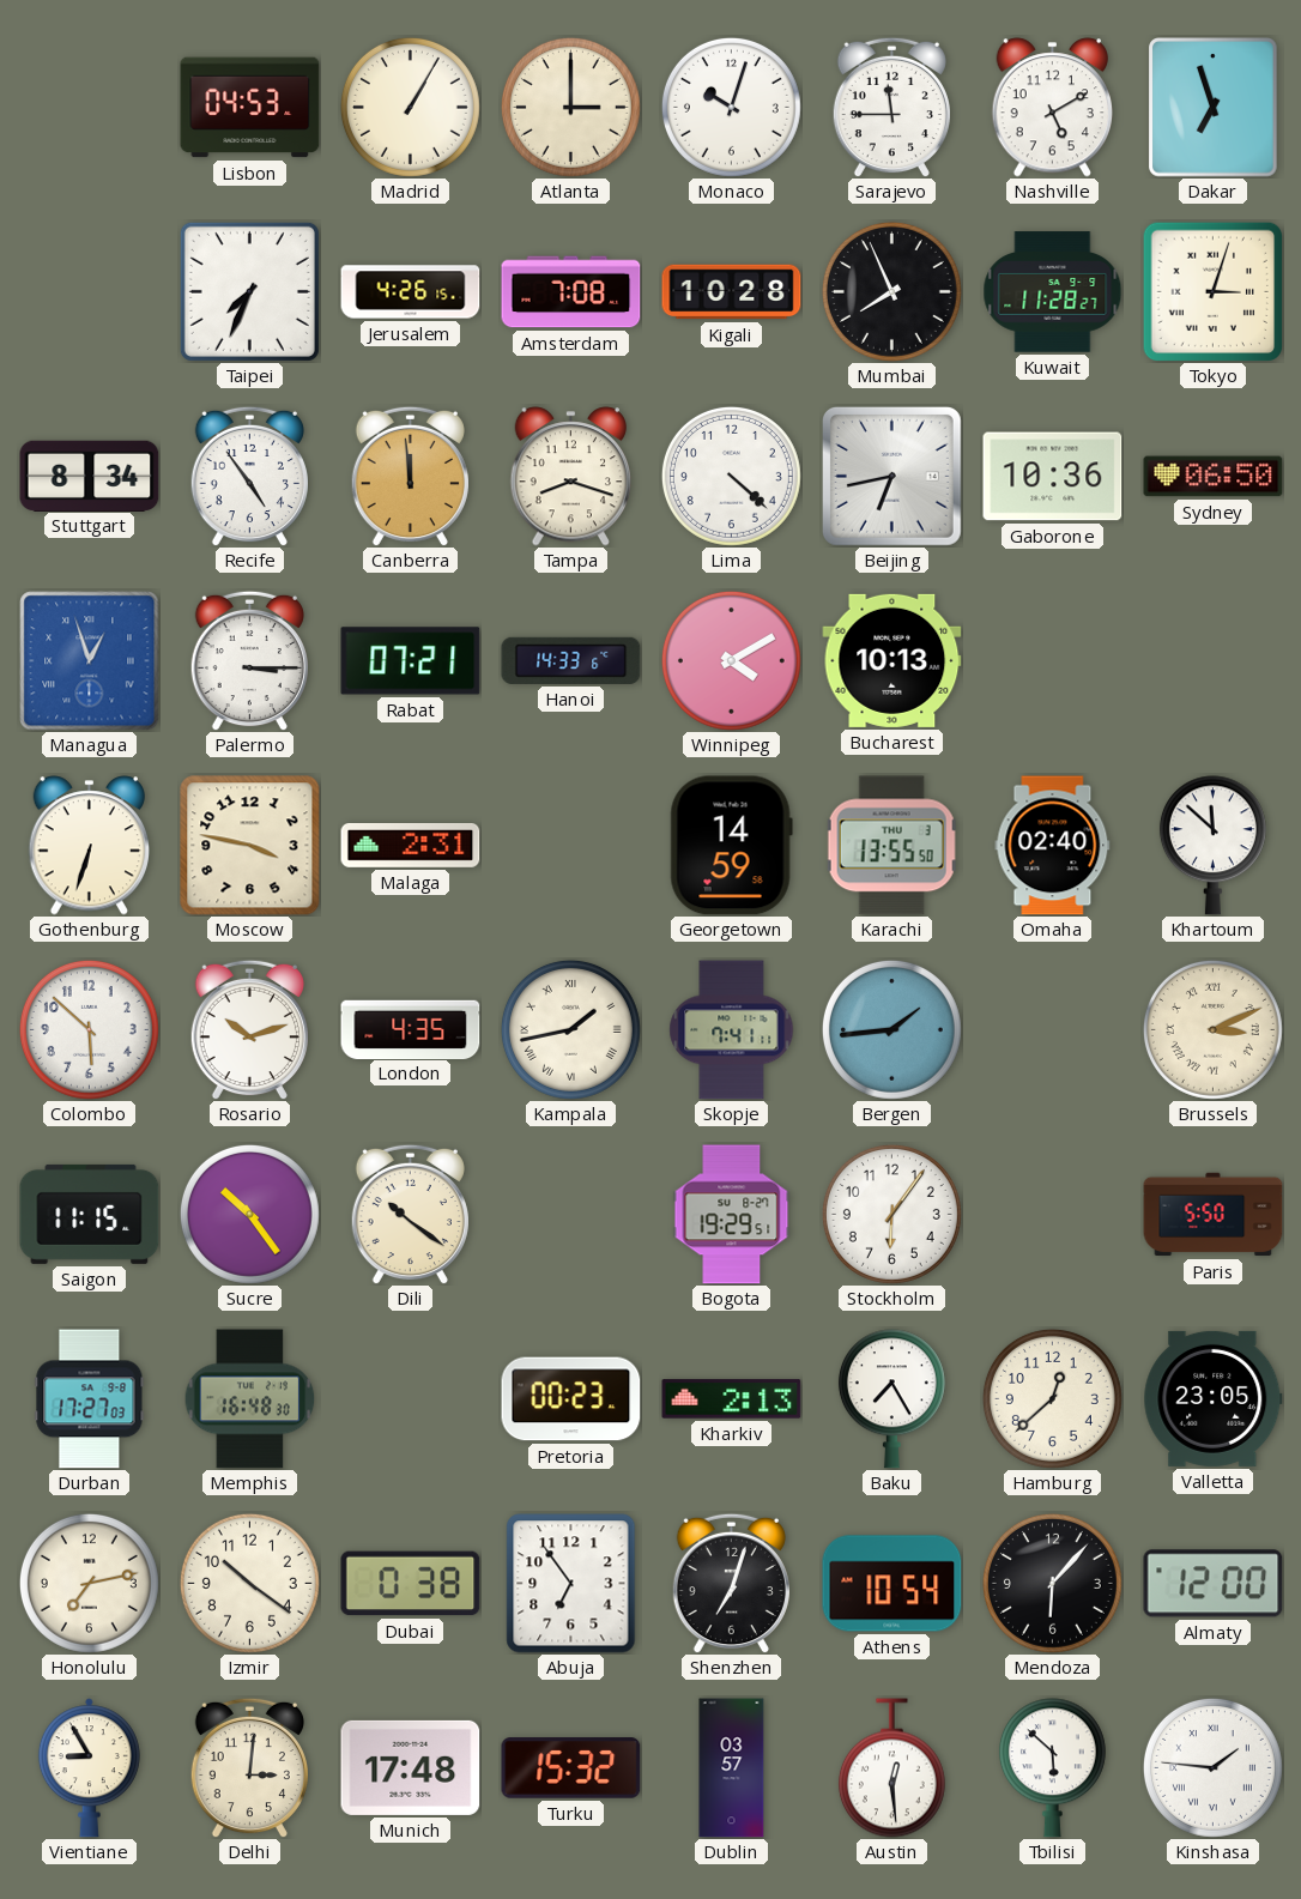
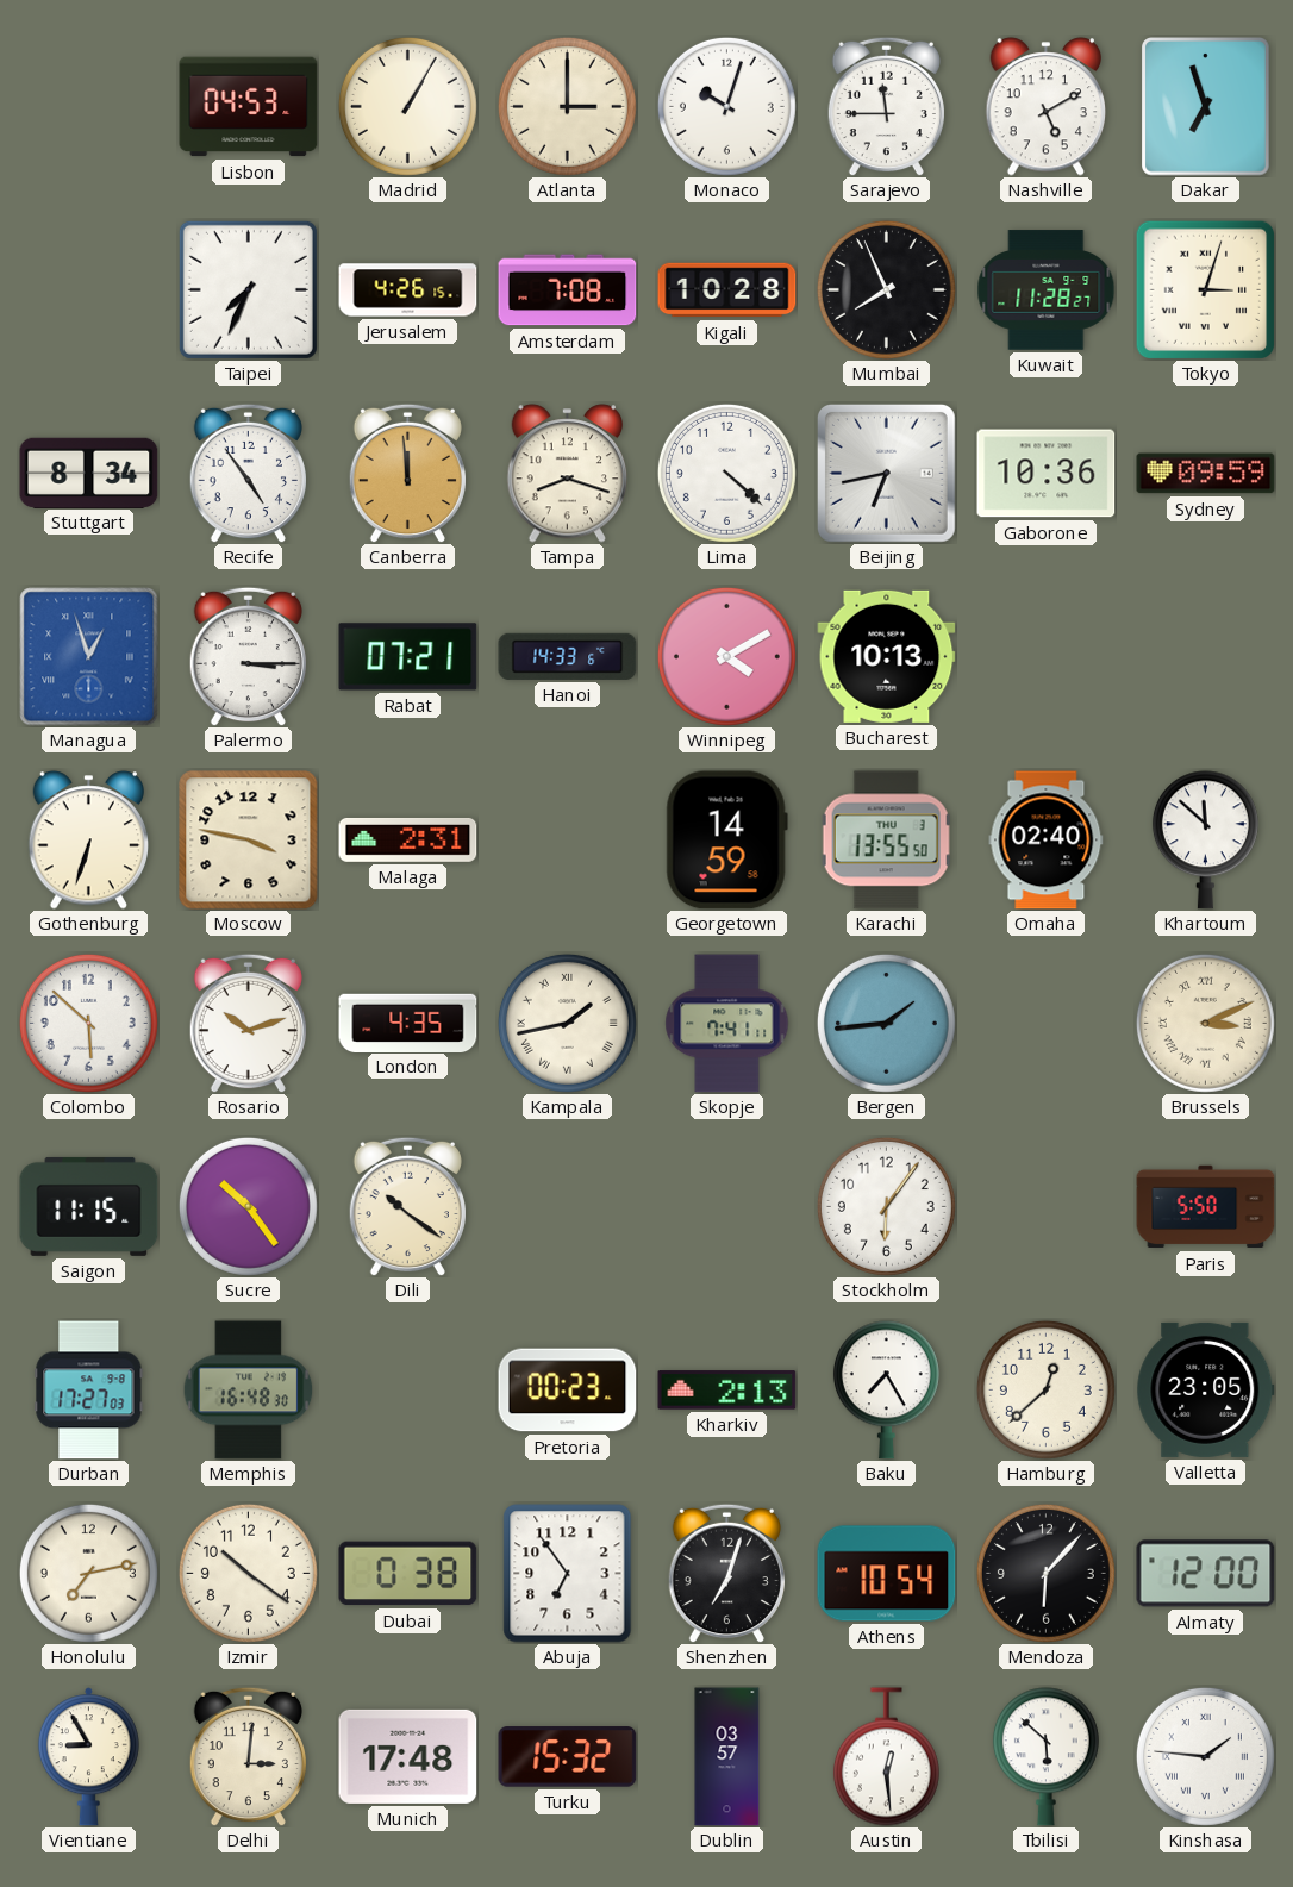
Sydney: 06:50 -> 09:59
Bogota: 19:29 -> none
